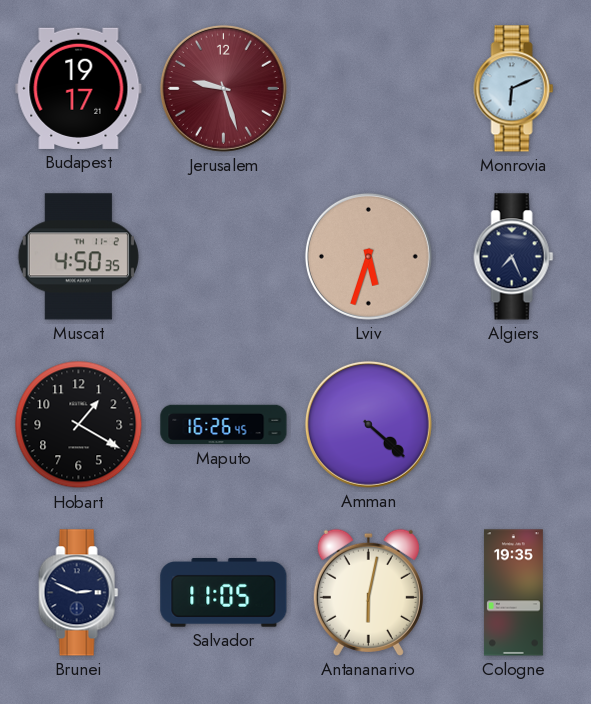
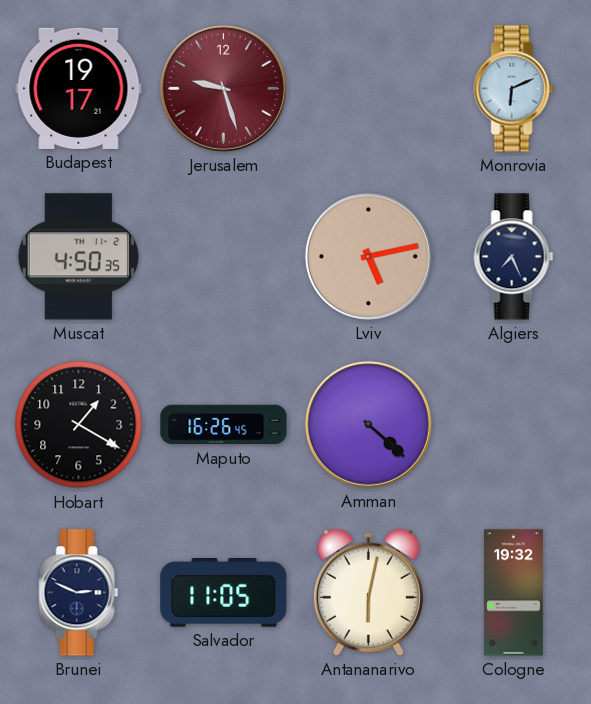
Lviv: 5:33 -> 5:13
Cologne: 19:35 -> 19:32
